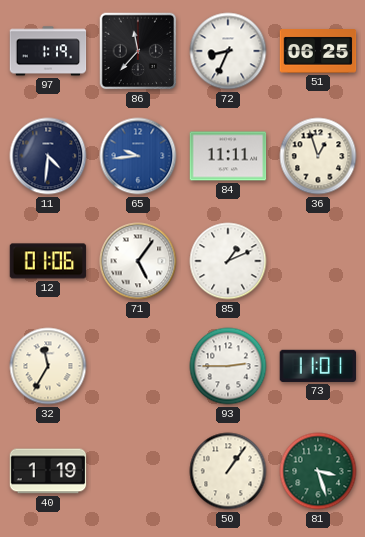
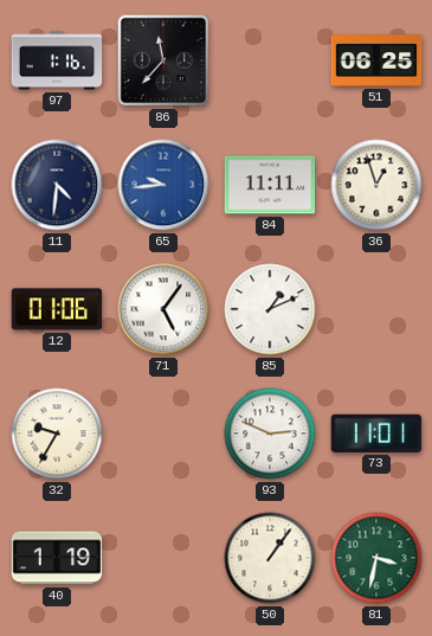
97: 1:19 -> 1:16
72: 8:34 -> none
32: 11:35 -> 9:35
93: 2:45 -> 2:49
81: 3:27 -> 3:32
